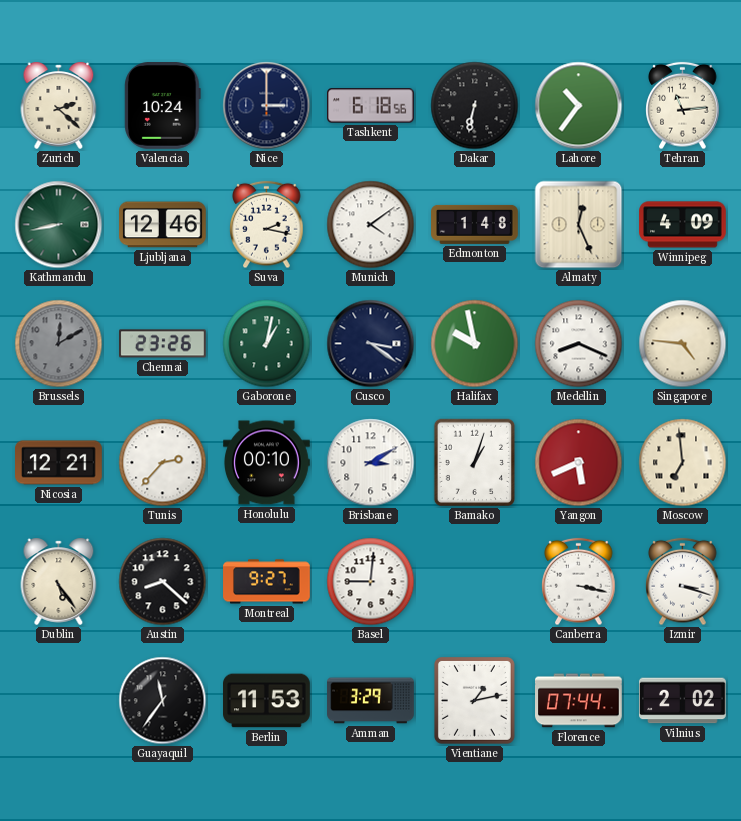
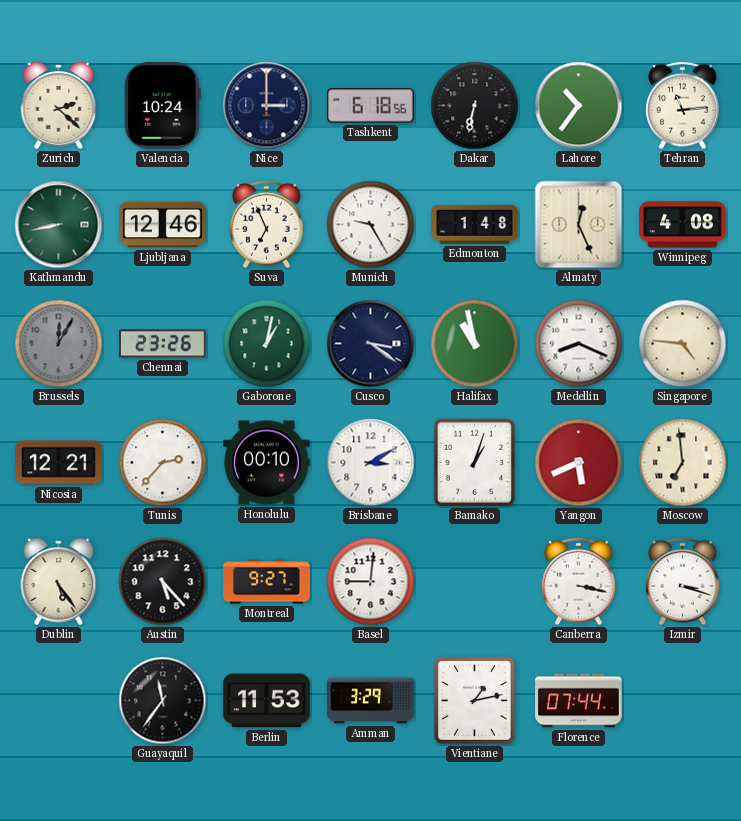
Suva: 2:17 -> 6:56
Munich: 4:09 -> 9:25
Winnipeg: 4:09 -> 4:08
Brussels: 12:10 -> 12:05
Halifax: 9:58 -> 10:58
Austin: 8:22 -> 5:23
Vilnius: 2:02 -> none
